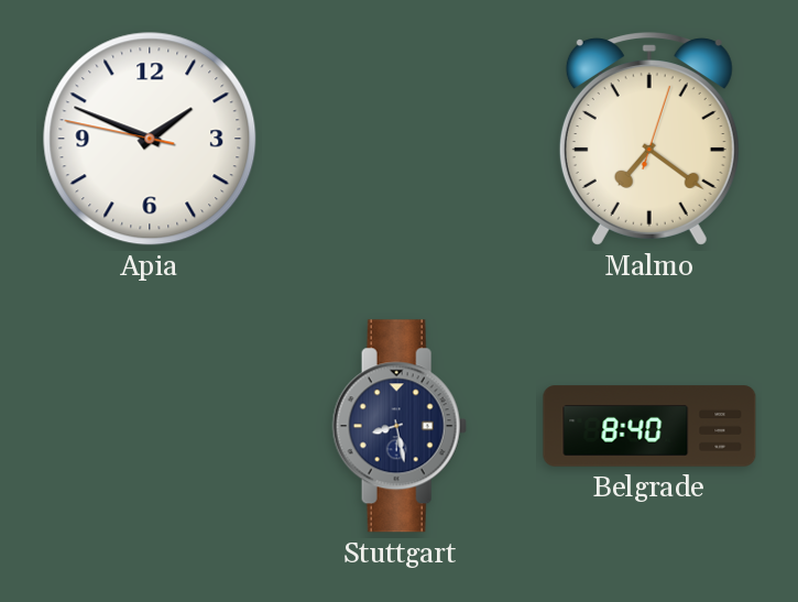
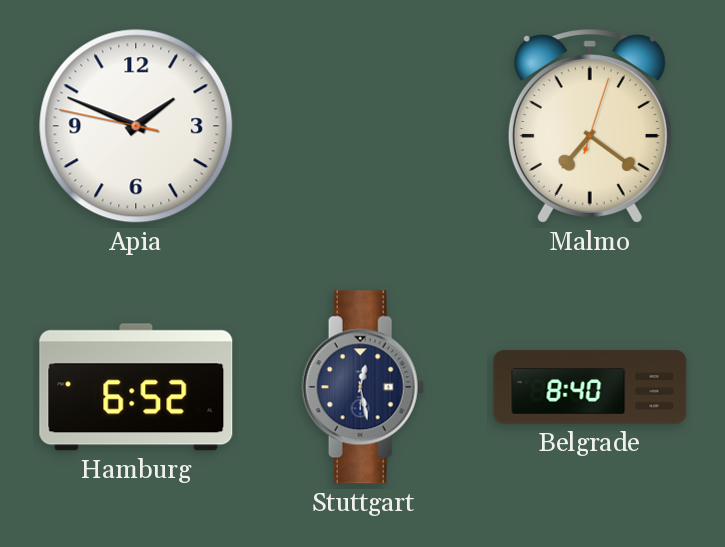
Hamburg: none -> 6:52
Stuttgart: 8:28 -> 12:28
